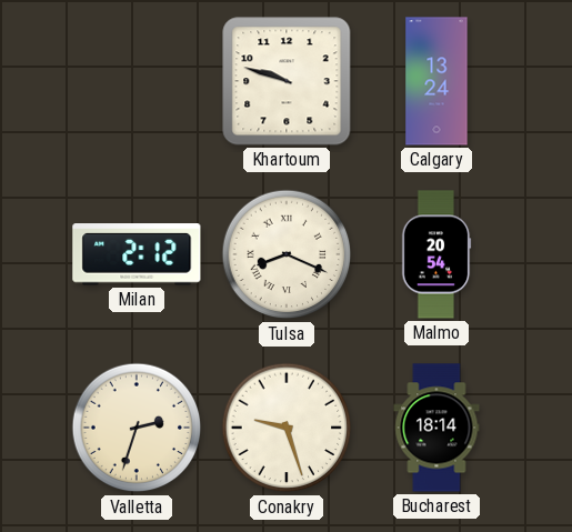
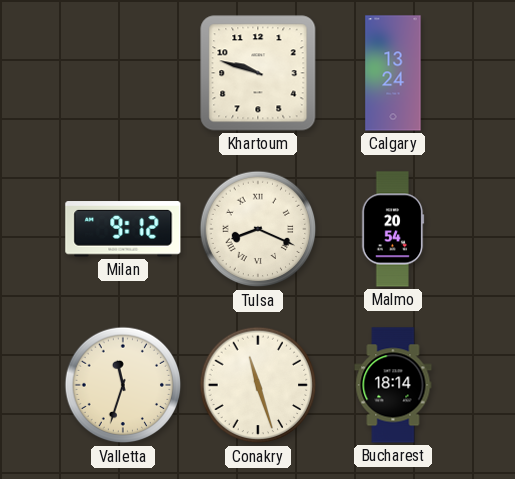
Milan: 2:12 -> 9:12
Valletta: 2:33 -> 11:33
Conakry: 9:27 -> 11:27
